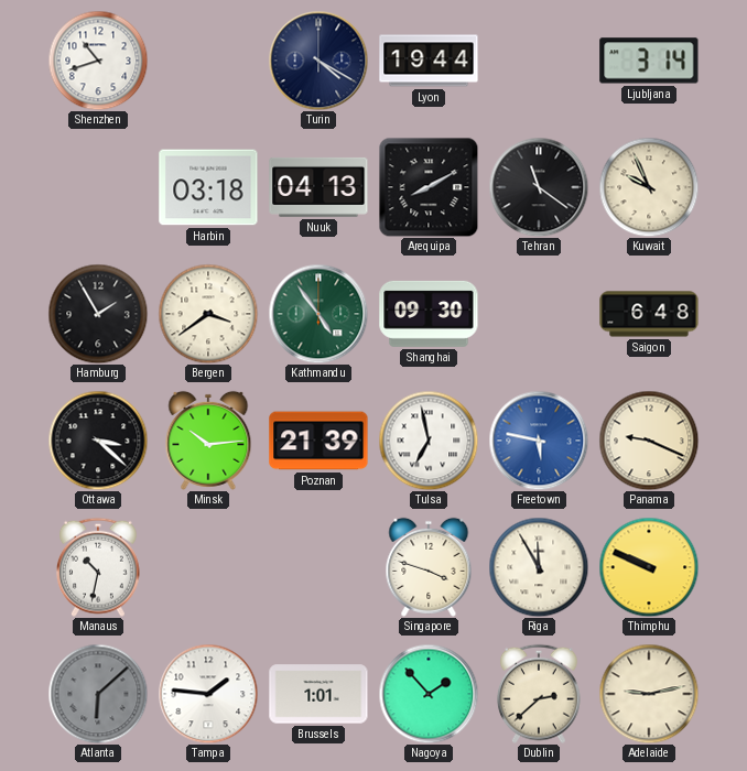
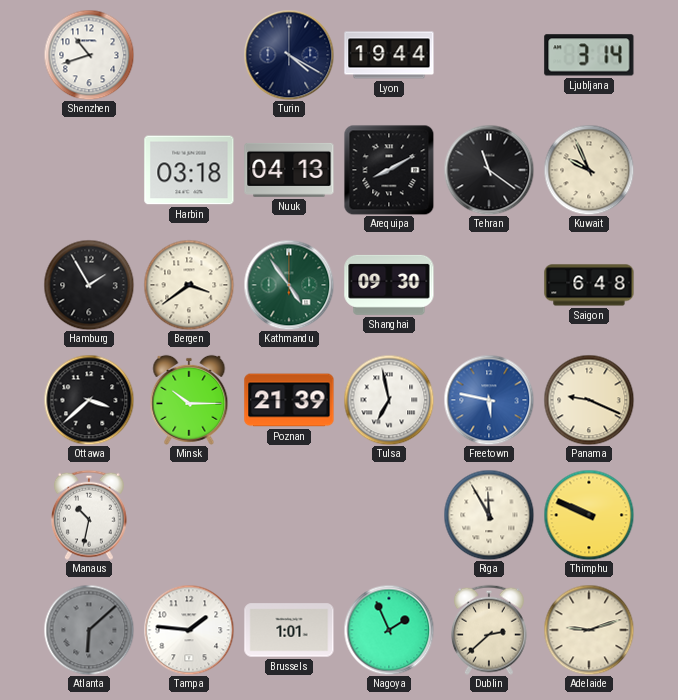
Ottawa: 3:22 -> 3:38
Minsk: 10:14 -> 10:15
Singapore: 3:48 -> none
Nagoya: 1:53 -> 1:56
Adelaide: 9:13 -> 9:12
